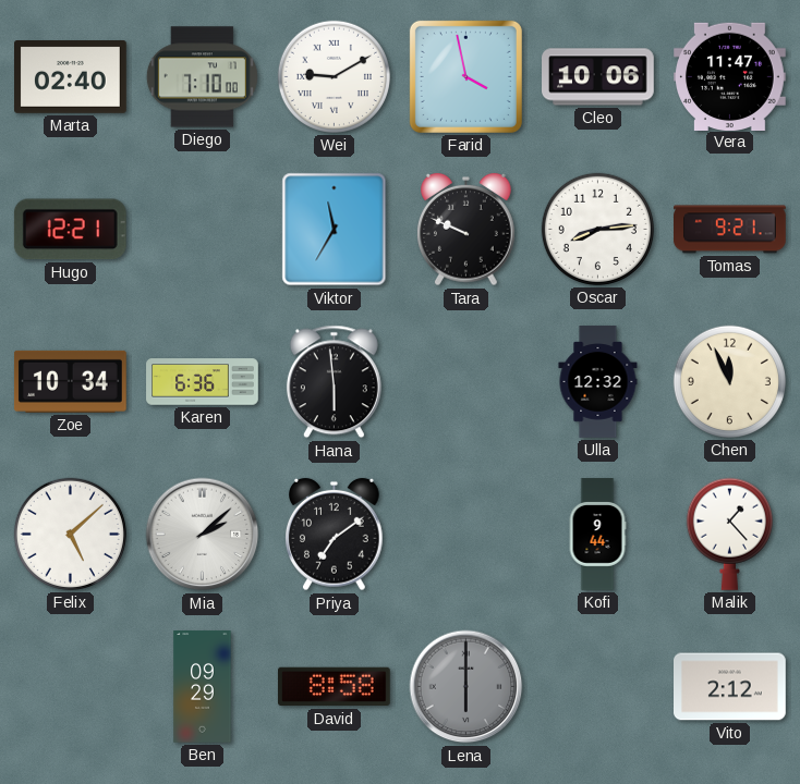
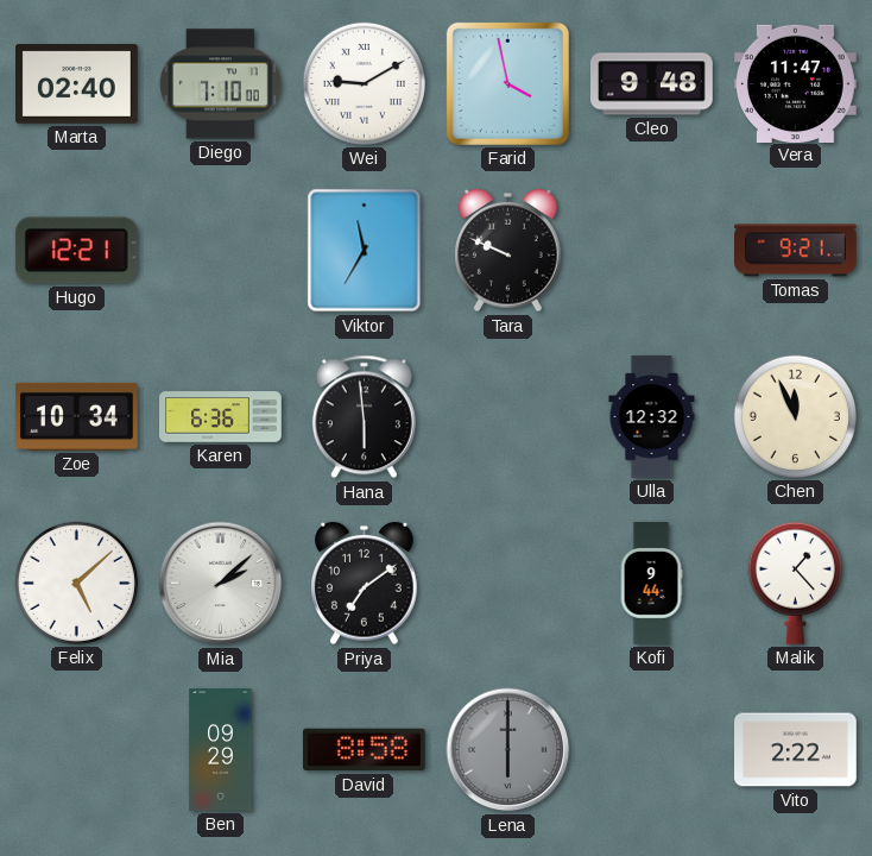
Cleo: 10:06 -> 9:48
Oscar: 8:14 -> none
Vito: 2:12 -> 2:22
